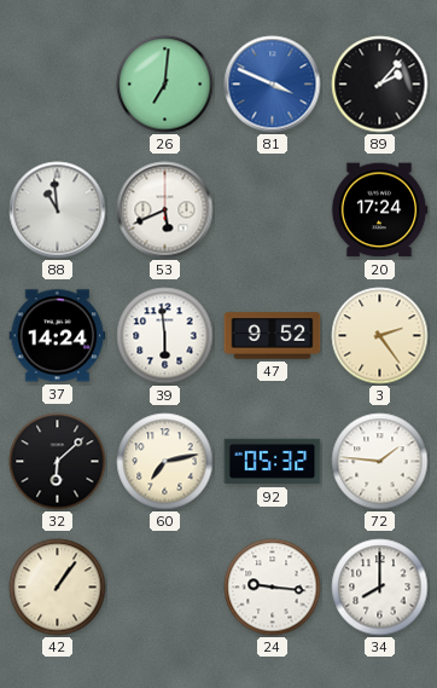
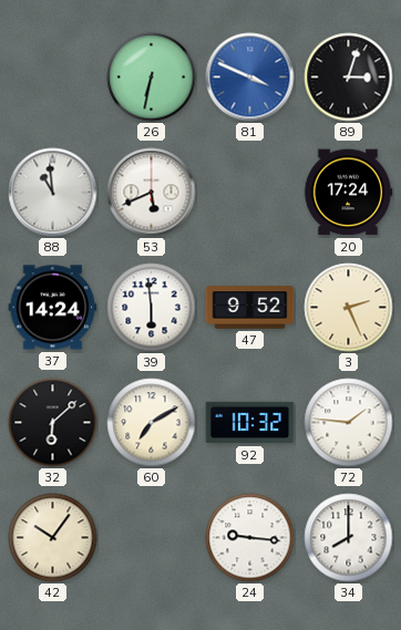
26: 7:01 -> 6:32
89: 2:07 -> 3:03
3: 2:24 -> 2:26
60: 7:13 -> 7:10
92: 05:32 -> 10:32
42: 1:06 -> 10:06
